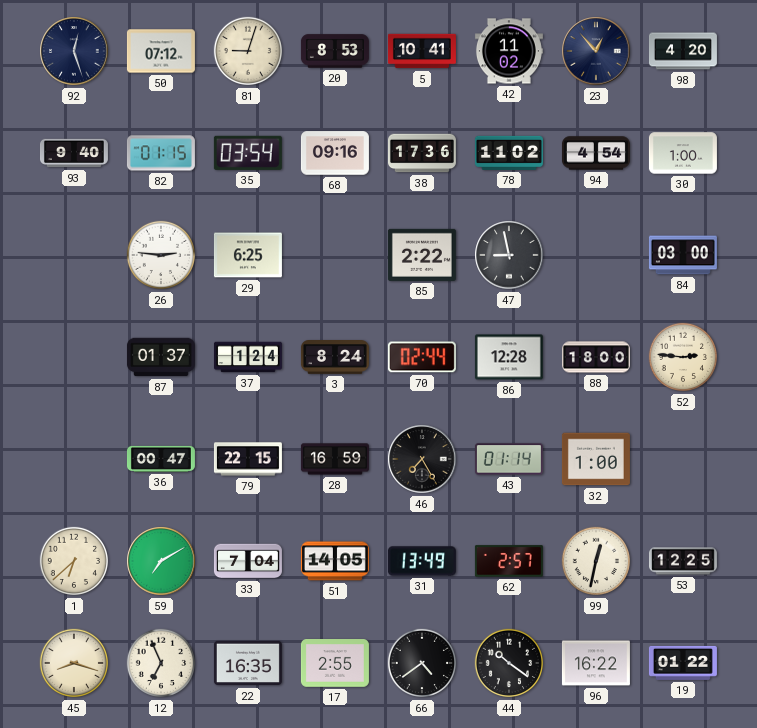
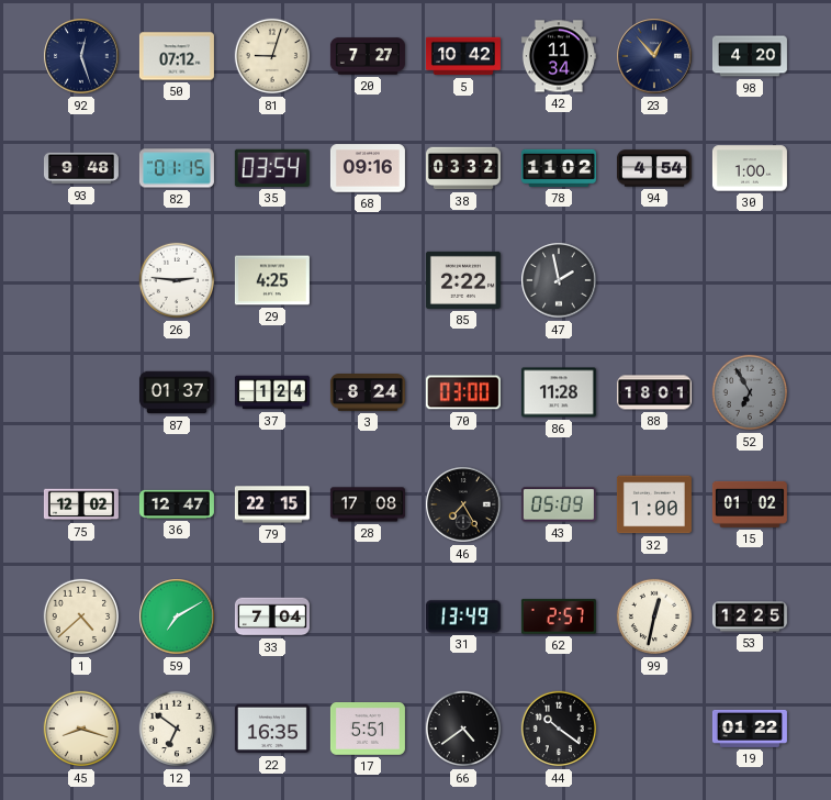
20: 8:53 -> 7:27
5: 10:41 -> 10:42
42: 11:02 -> 11:34
93: 9:40 -> 9:48
38: 17:36 -> 03:32
29: 6:25 -> 4:25
47: 8:58 -> 1:58
84: 03:00 -> none
70: 02:44 -> 03:00
86: 12:28 -> 11:28
88: 18:00 -> 18:01
52: 2:46 -> 6:55
52 dial: cream -> grey
75: none -> 12:02
36: 00:47 -> 12:47
28: 16:59 -> 17:08
43: 01:14 -> 05:09
15: none -> 01:02
1: 6:38 -> 4:38
51: 14:05 -> none
12: 6:56 -> 6:51
17: 2:55 -> 5:51
96: 16:22 -> none
